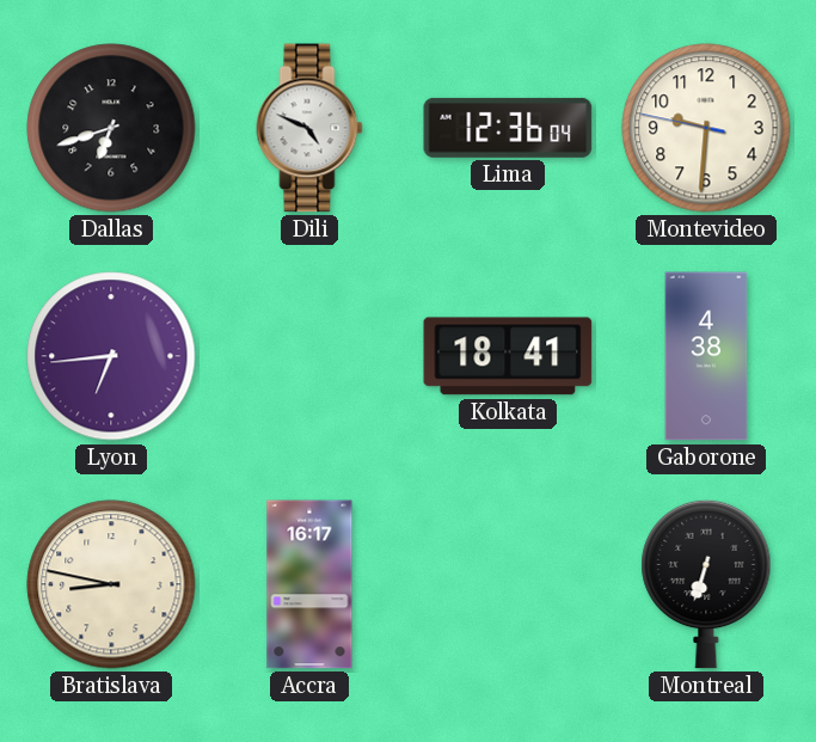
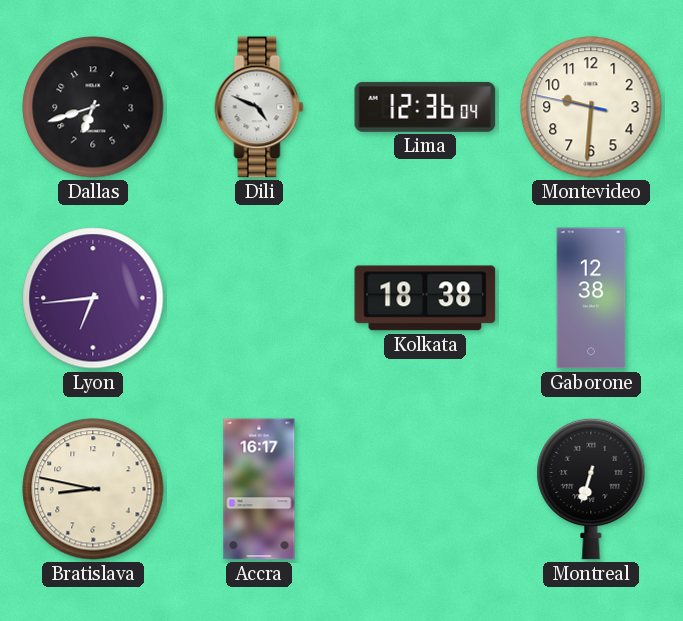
Kolkata: 18:41 -> 18:38
Gaborone: 4:38 -> 12:38
